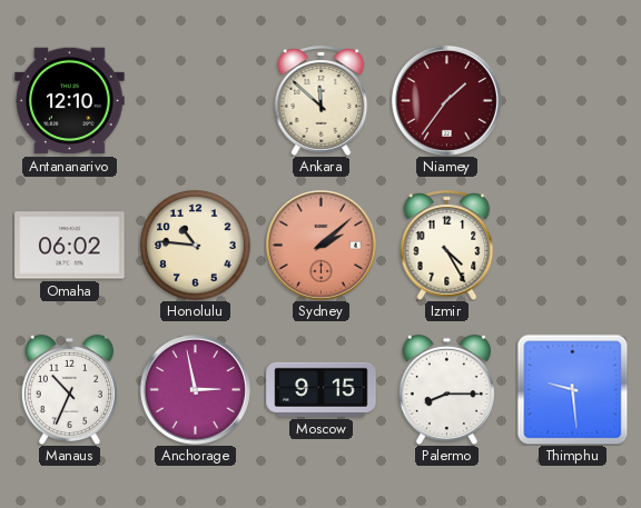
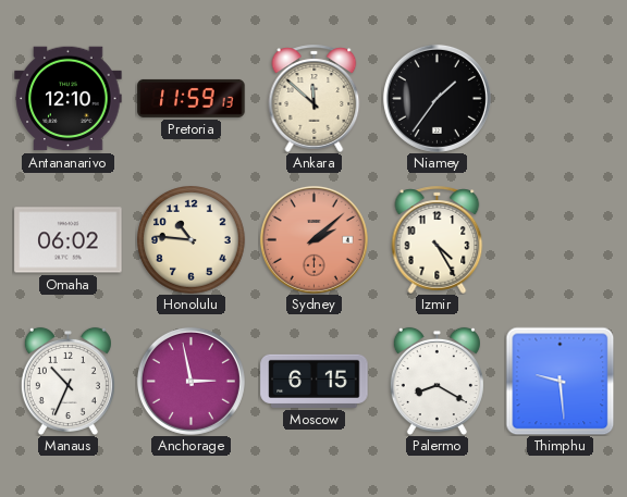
Pretoria: none -> 11:59
Niamey dial: burgundy -> black
Moscow: 9:15 -> 6:15
Palermo: 8:15 -> 8:20
